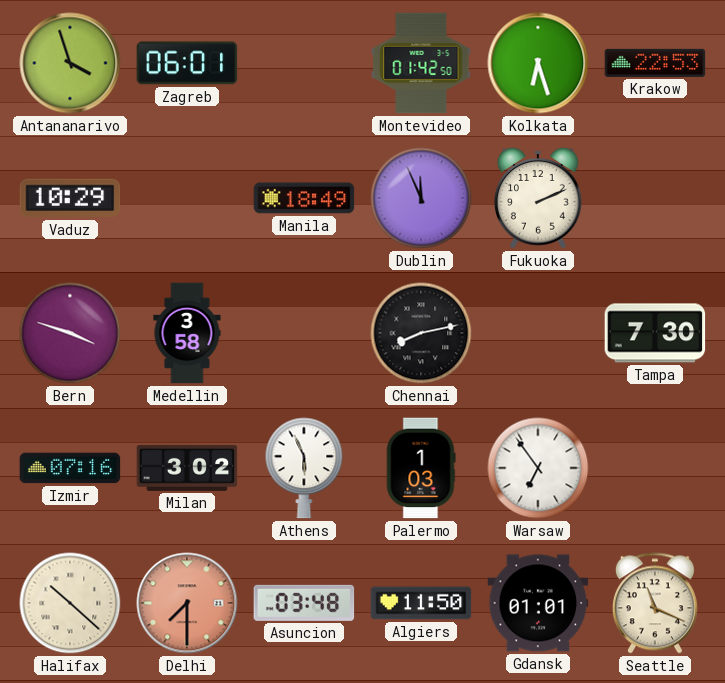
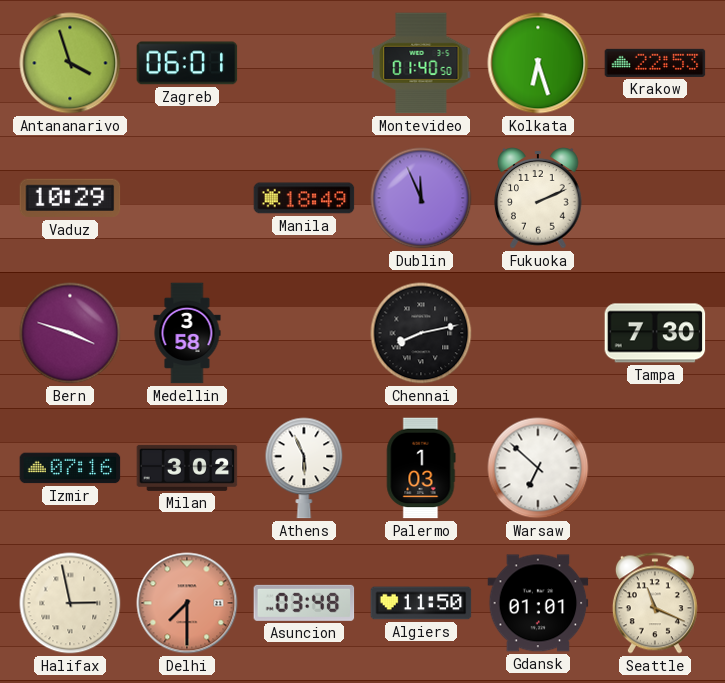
Montevideo: 01:42 -> 01:40
Warsaw: 6:54 -> 6:52
Halifax: 10:22 -> 2:58
